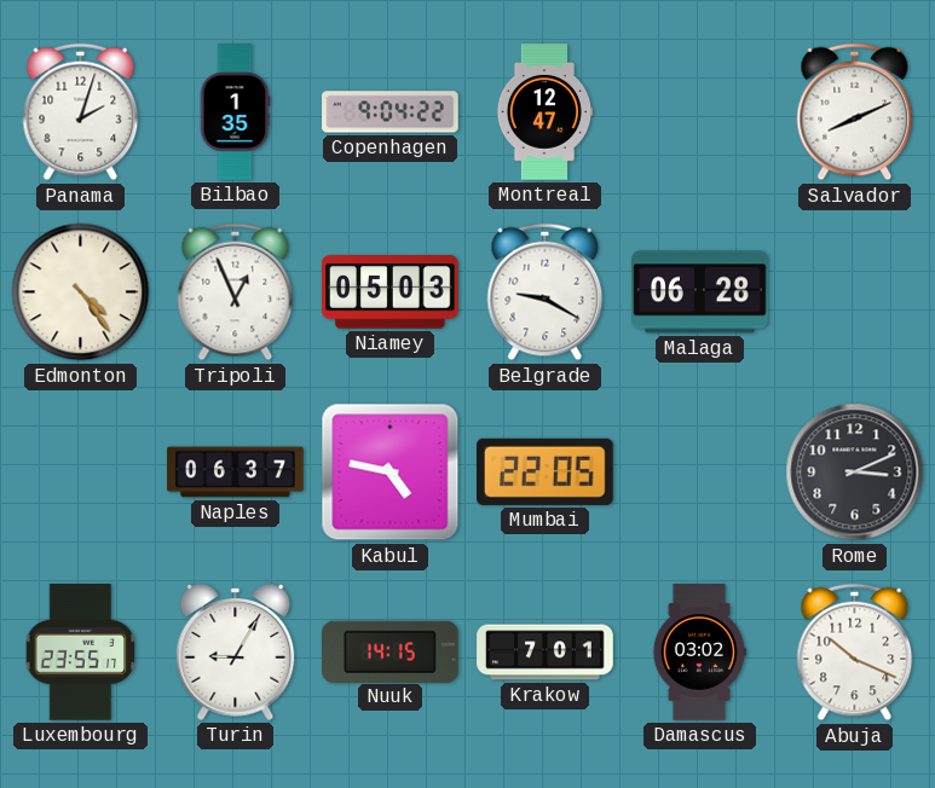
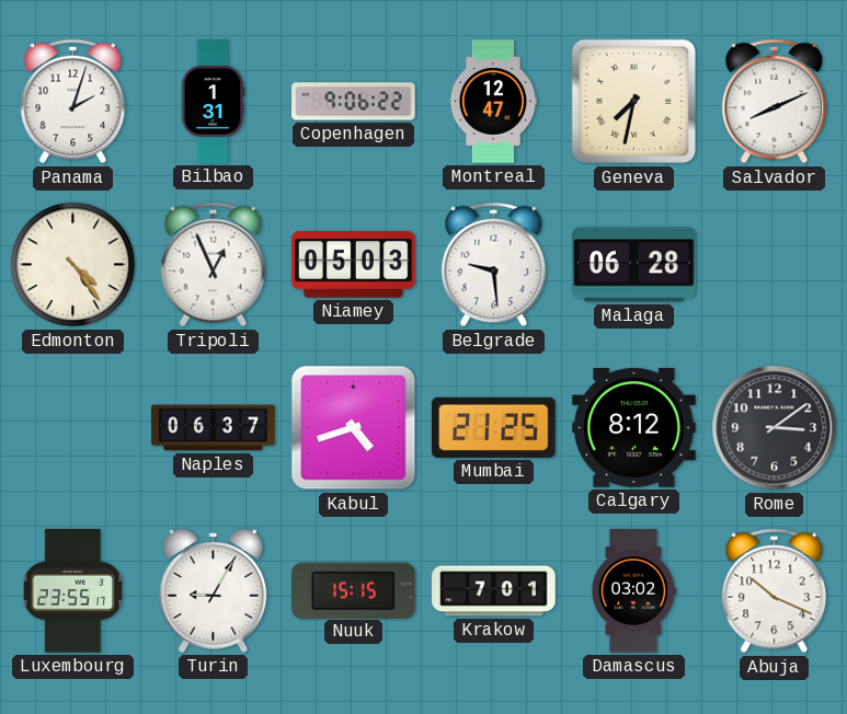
Bilbao: 1:35 -> 1:31
Copenhagen: 9:04 -> 9:06
Geneva: none -> 7:32
Belgrade: 9:20 -> 9:29
Kabul: 4:47 -> 4:42
Mumbai: 22:05 -> 21:25
Calgary: none -> 8:12
Rome: 3:11 -> 3:09
Nuuk: 14:15 -> 15:15
